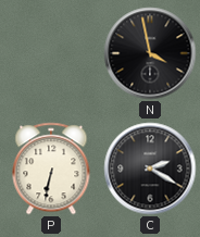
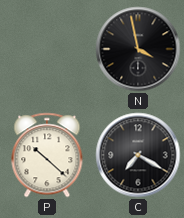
P: 6:32 -> 10:22
C: 2:20 -> 7:20
